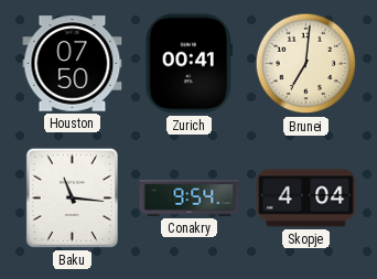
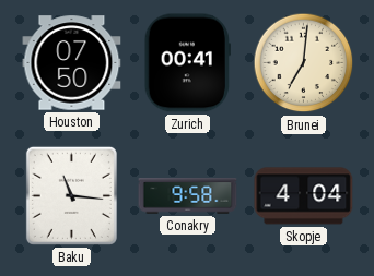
Conakry: 9:54 -> 9:58
